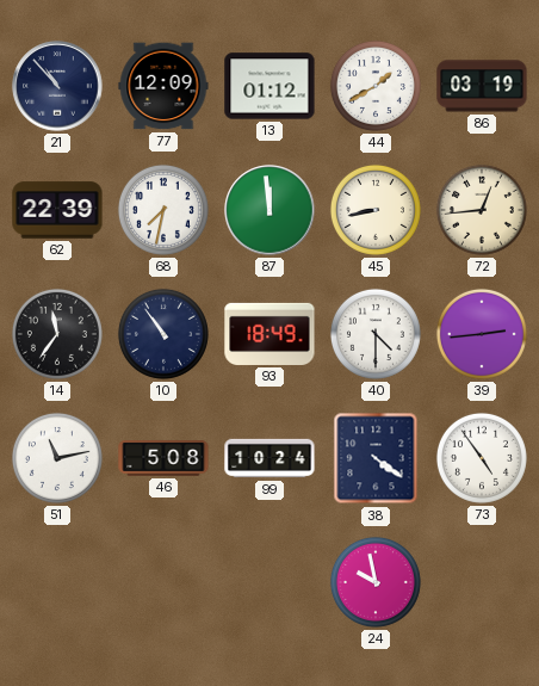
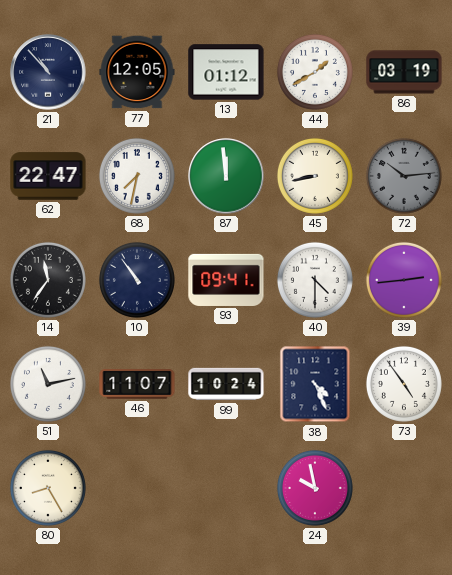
77: 12:09 -> 12:05
62: 22:39 -> 22:47
72: 12:44 -> 10:14
72 dial: cream -> grey
93: 18:49 -> 09:41
46: 5:08 -> 11:07
38: 4:21 -> 4:26
80: none -> 8:25
